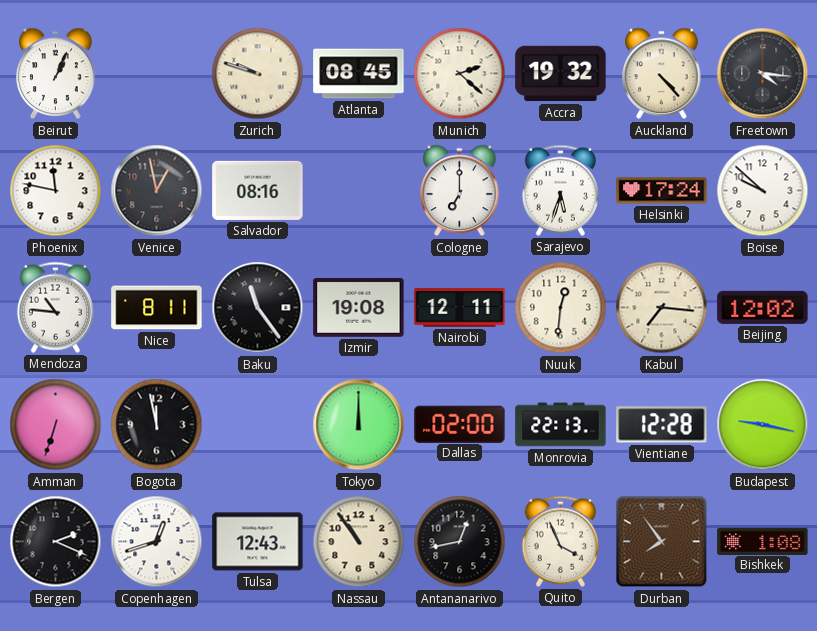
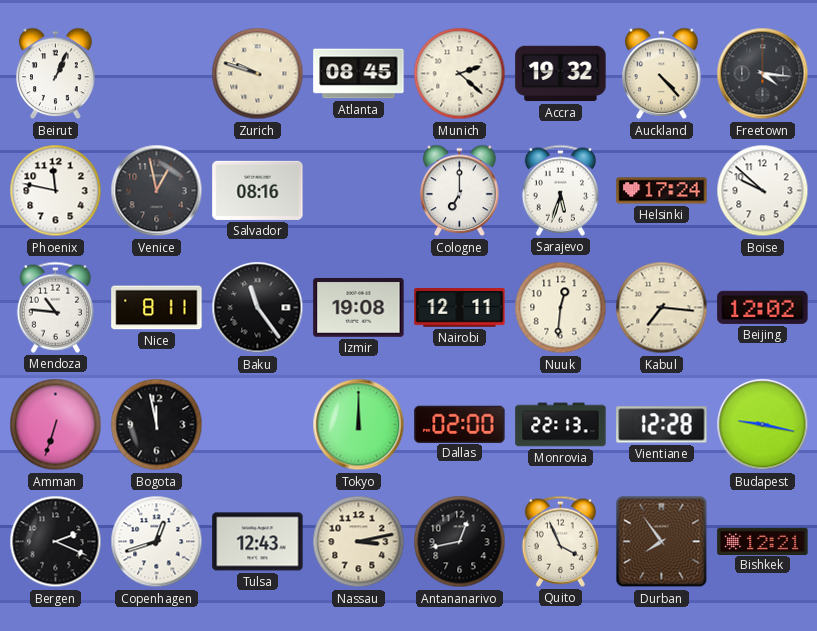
Nassau: 10:54 -> 3:13
Bishkek: 1:08 -> 12:21
